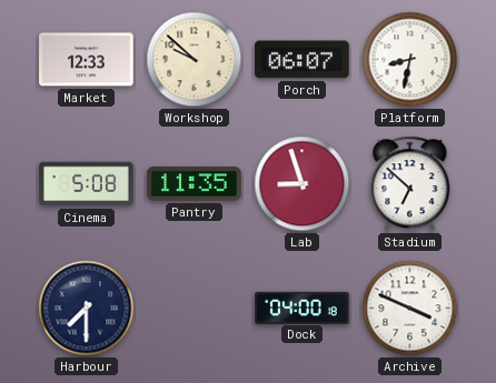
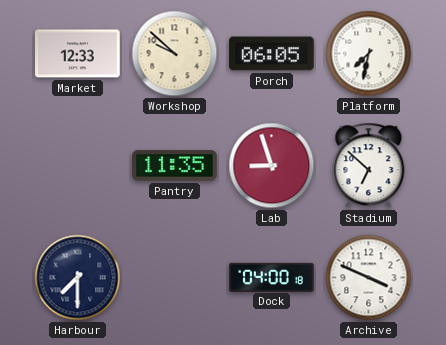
Porch: 06:07 -> 06:05
Platform: 8:32 -> 7:32
Cinema: 5:08 -> none
